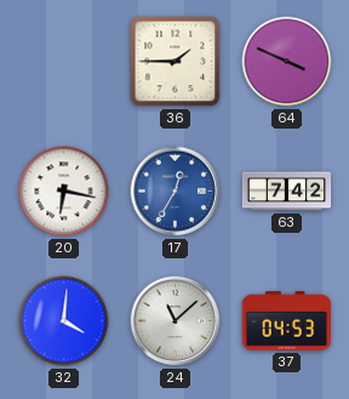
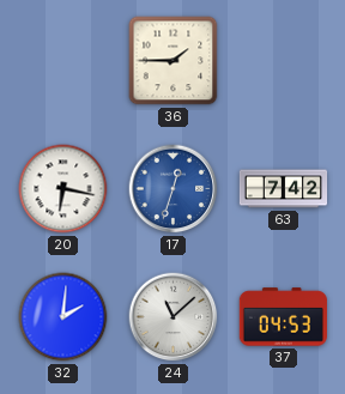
64: 3:49 -> none
17: 12:35 -> 12:33
32: 4:01 -> 2:01
